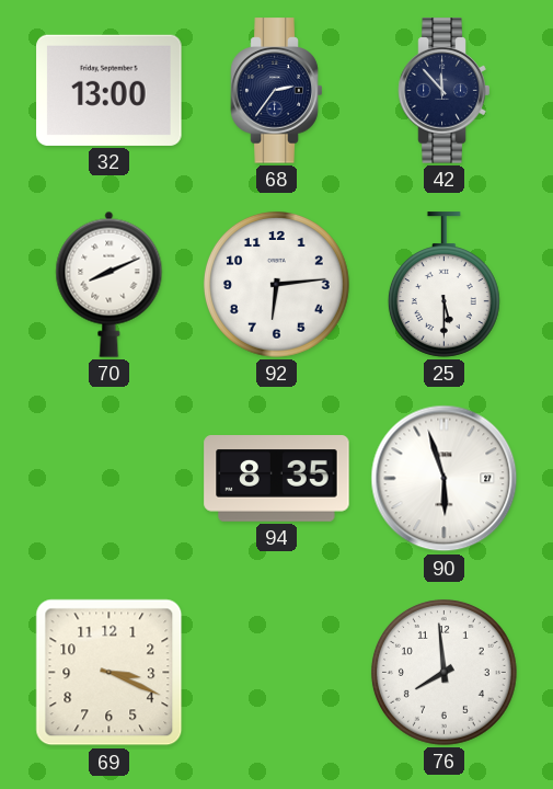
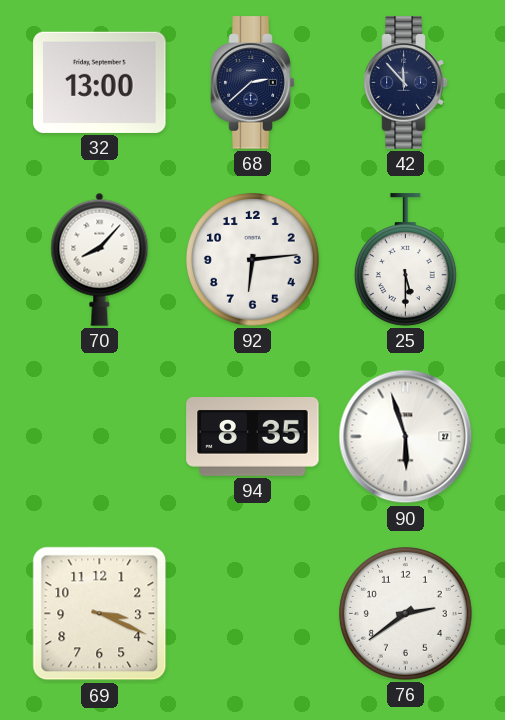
68: 2:36 -> 2:38
70: 8:11 -> 8:07
76: 7:59 -> 2:39
